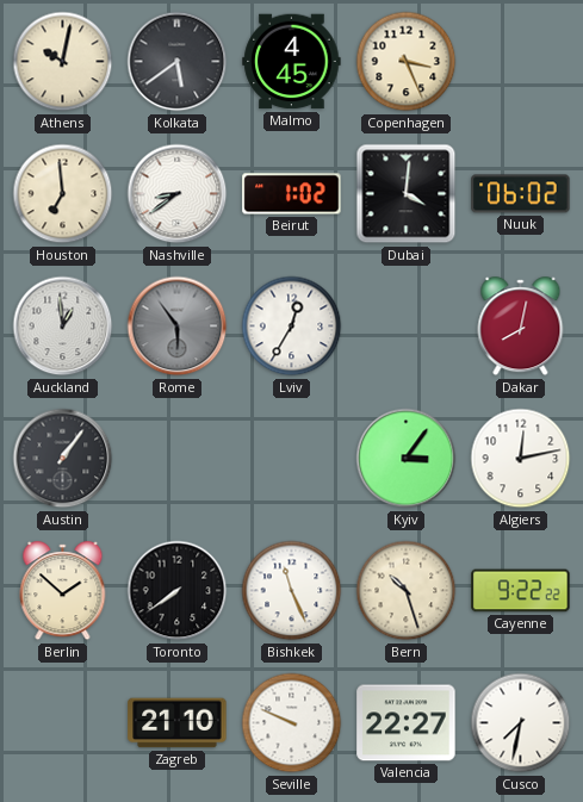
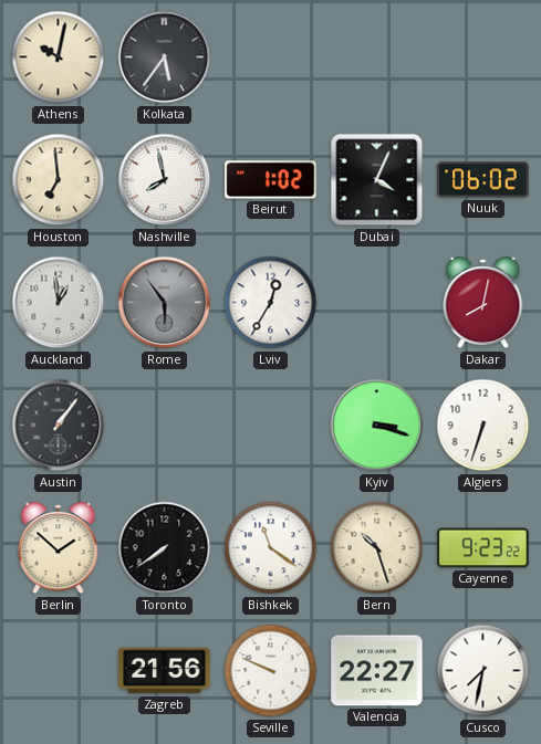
Kolkata: 5:39 -> 5:36
Malmo: 4:45 -> none
Copenhagen: 3:26 -> none
Nashville: 8:39 -> 7:58
Dubai: 4:01 -> 4:04
Kyiv: 3:06 -> 3:18
Algiers: 12:13 -> 6:33
Bishkek: 11:26 -> 11:21
Cayenne: 9:22 -> 9:23
Zagreb: 21:10 -> 21:56
